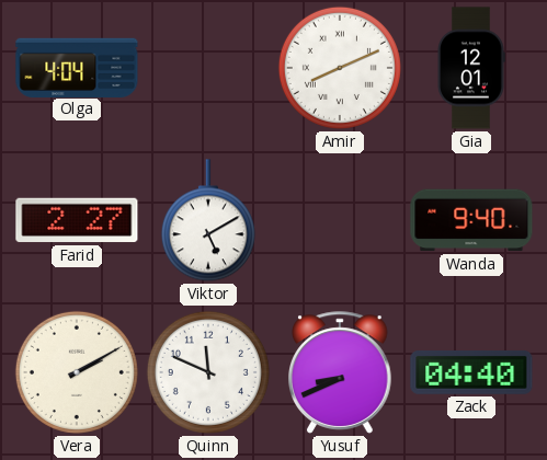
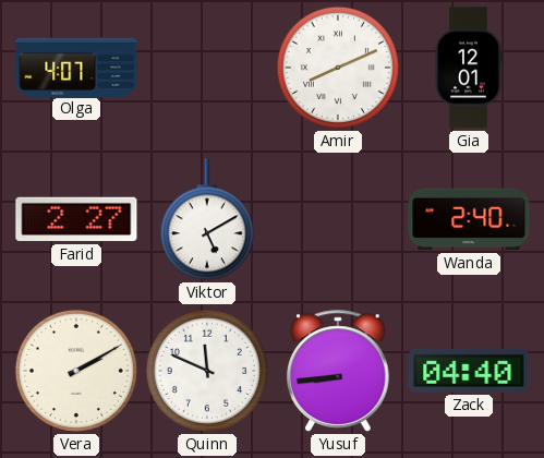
Olga: 4:04 -> 4:07
Wanda: 9:40 -> 2:40
Yusuf: 8:41 -> 8:44
